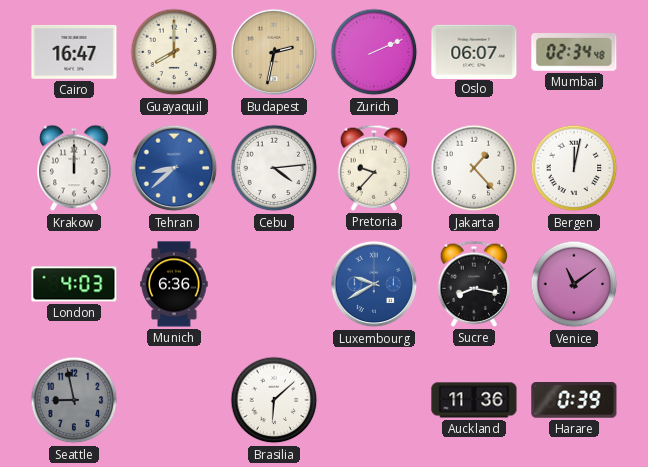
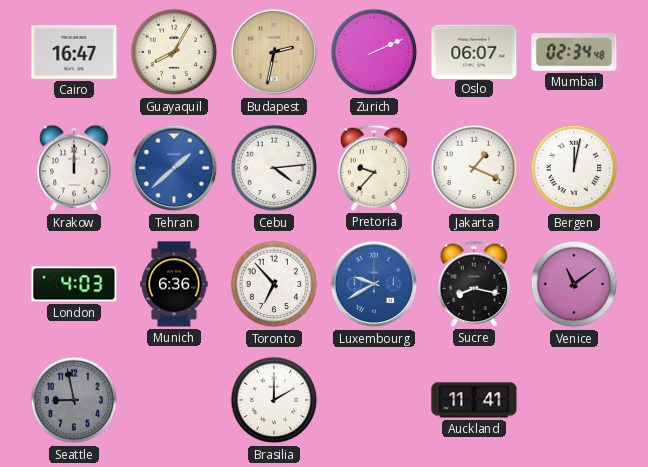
Guayaquil: 8:00 -> 8:05
Tehran: 8:38 -> 1:38
Jakarta: 1:23 -> 1:19
Toronto: none -> 6:53
Brasilia: 6:08 -> 2:00
Auckland: 11:36 -> 11:41
Harare: 0:39 -> none
